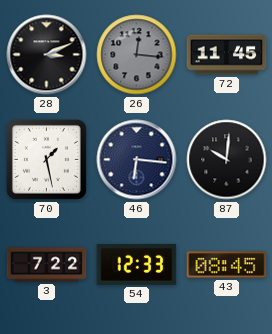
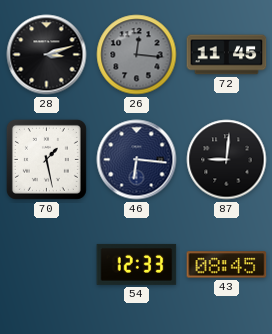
28: 3:11 -> 3:12
87: 10:01 -> 9:01
3: 7:22 -> none
